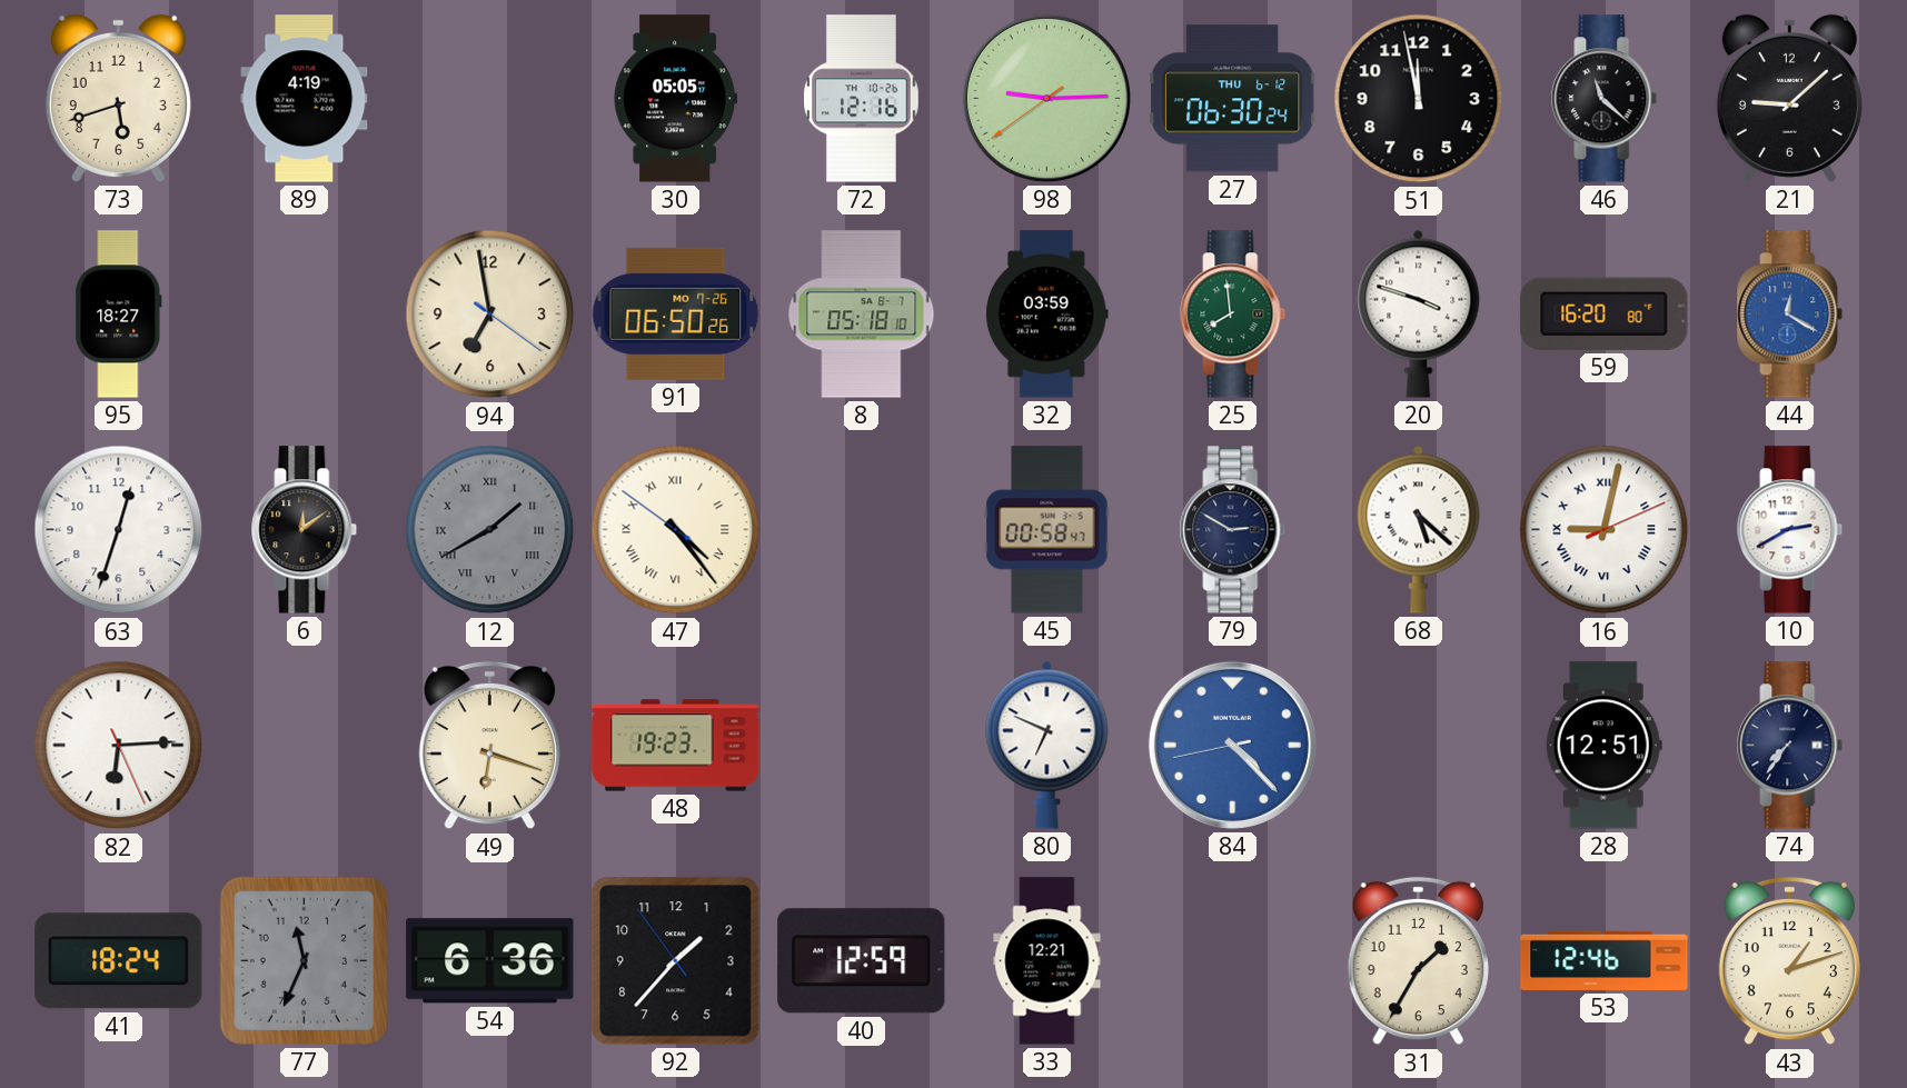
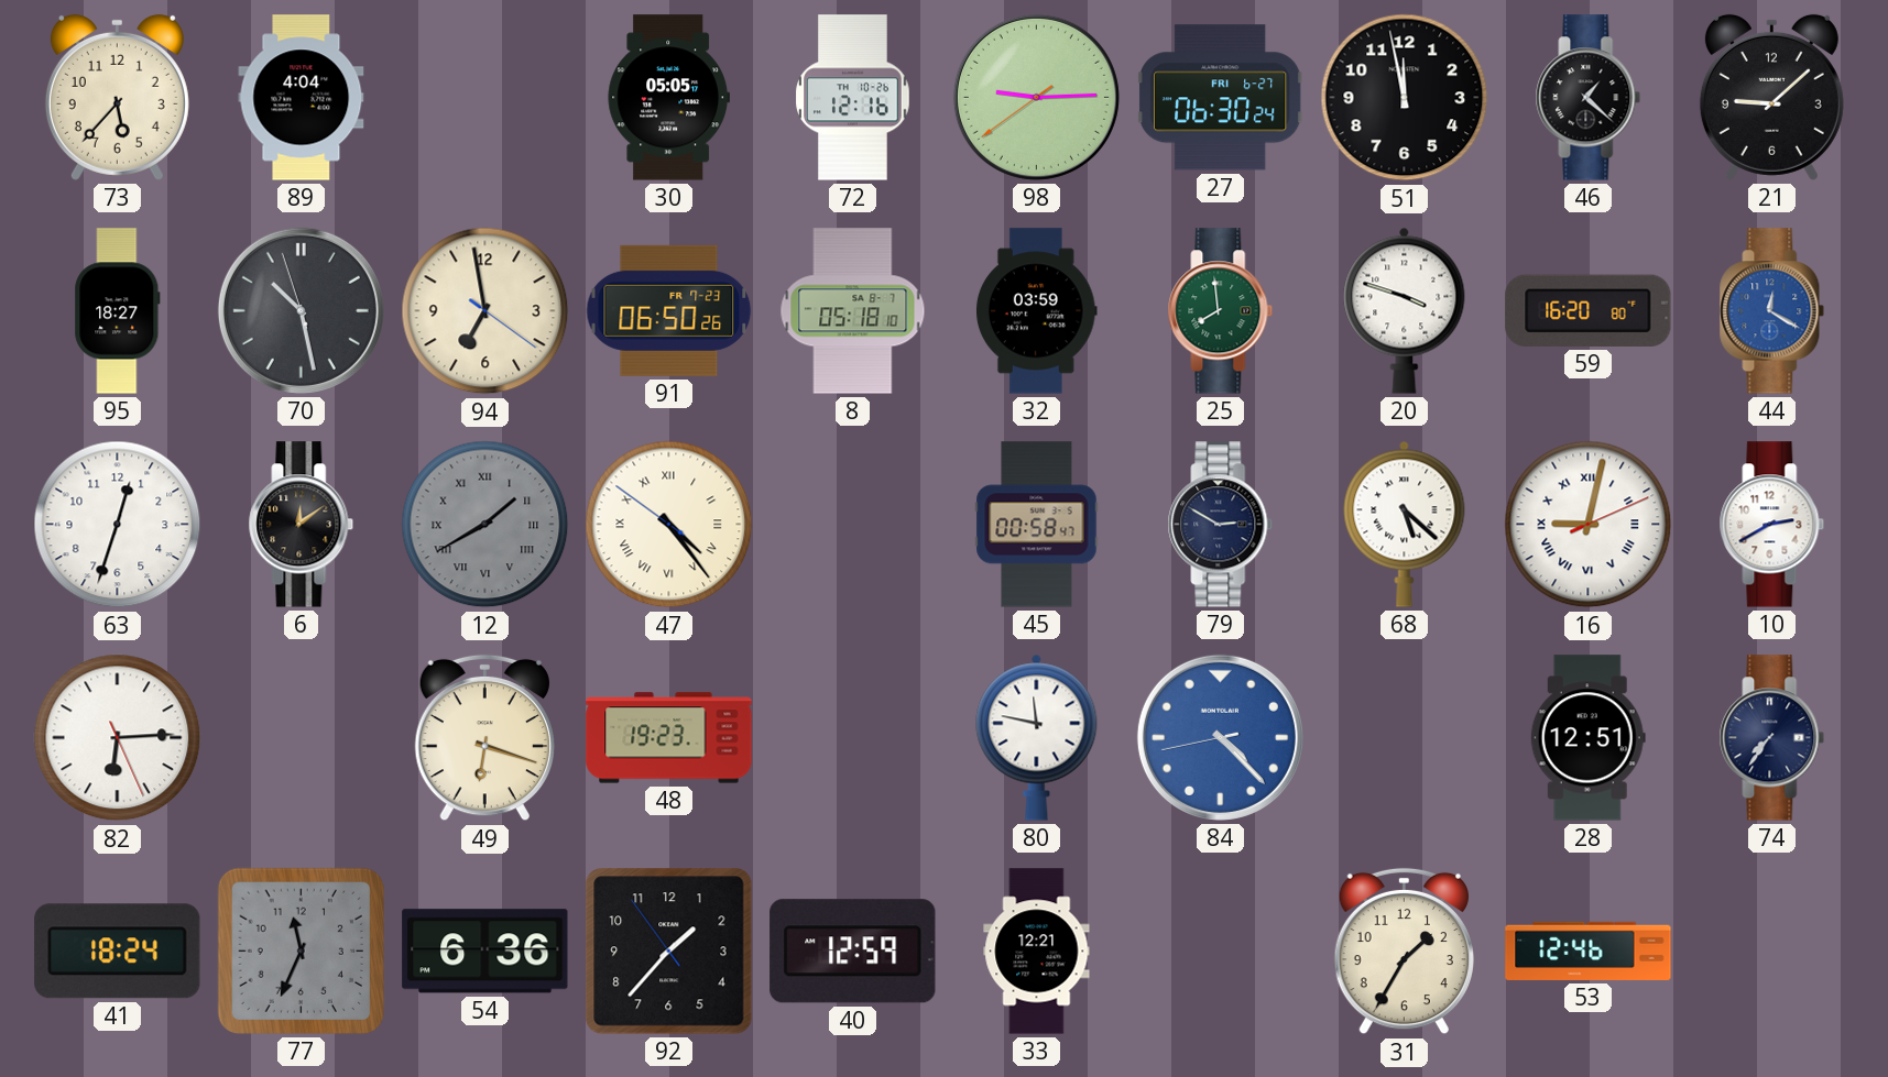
73: 5:42 -> 5:37
89: 4:19 -> 4:04
27 date: THU 6-12 -> FRI 6-27
46: 11:22 -> 1:22
70: none -> 10:27
91 date: MO 7-26 -> FR 7-23
80: 6:49 -> 11:47
43: 1:12 -> none
